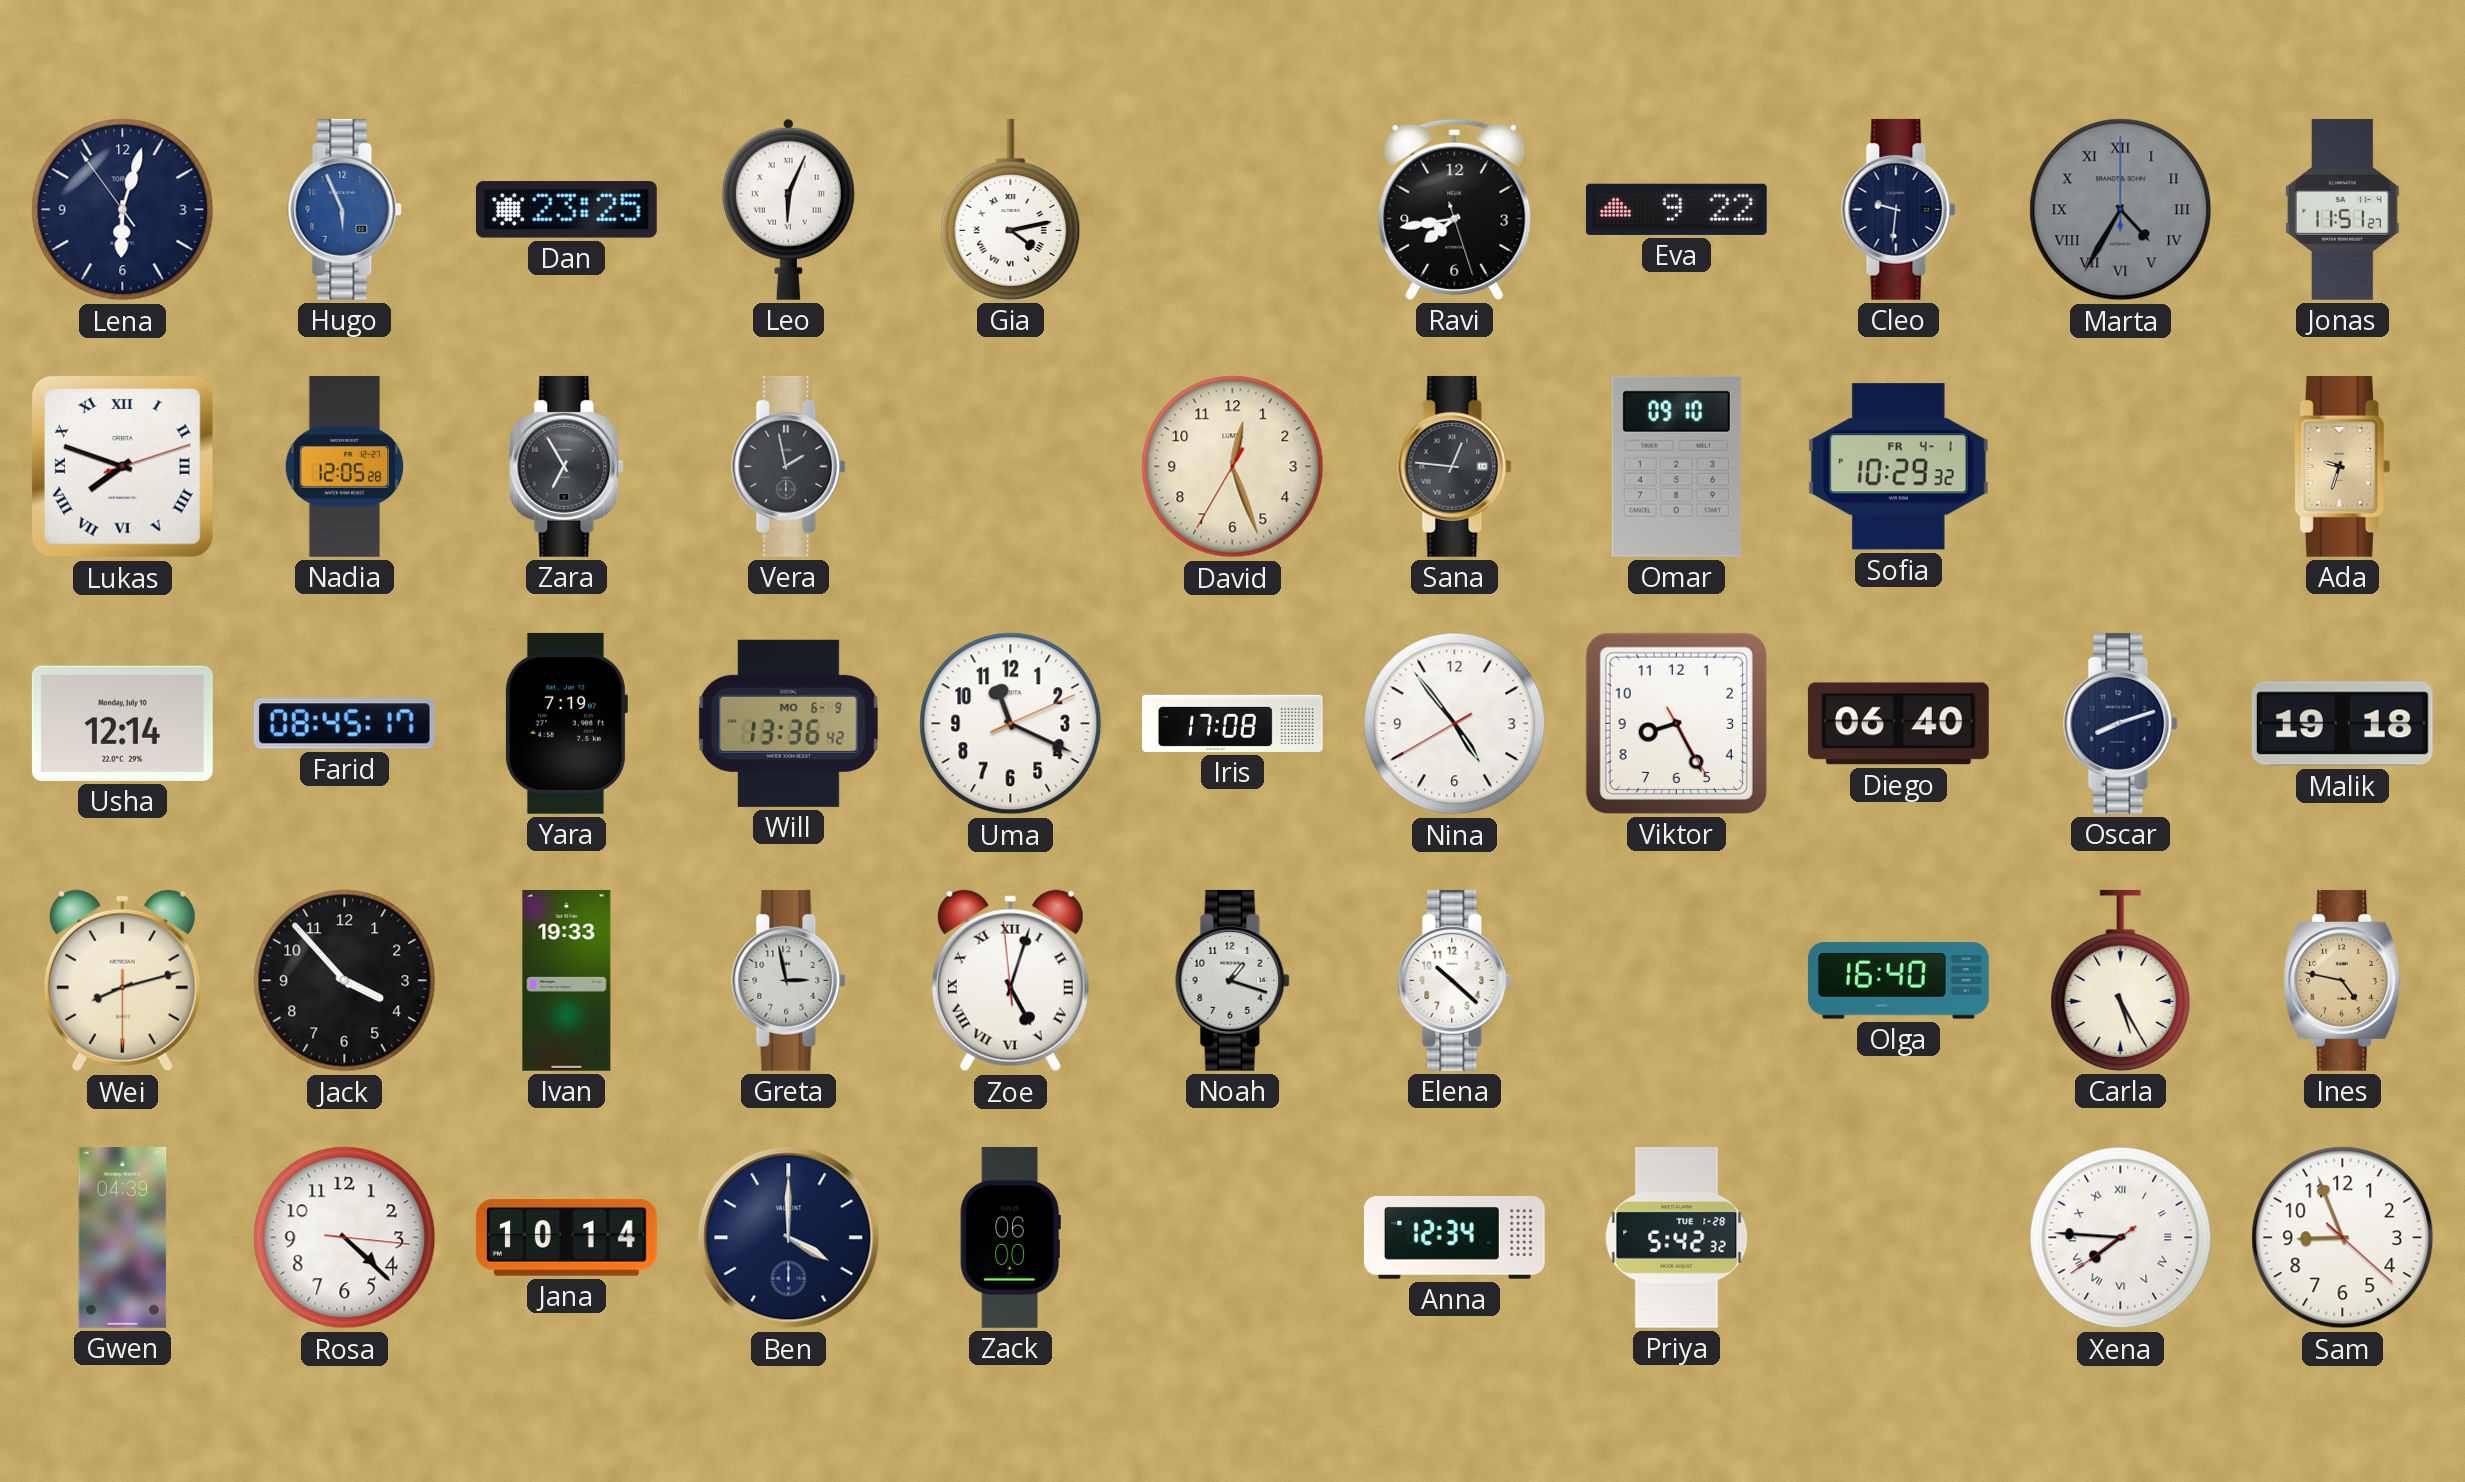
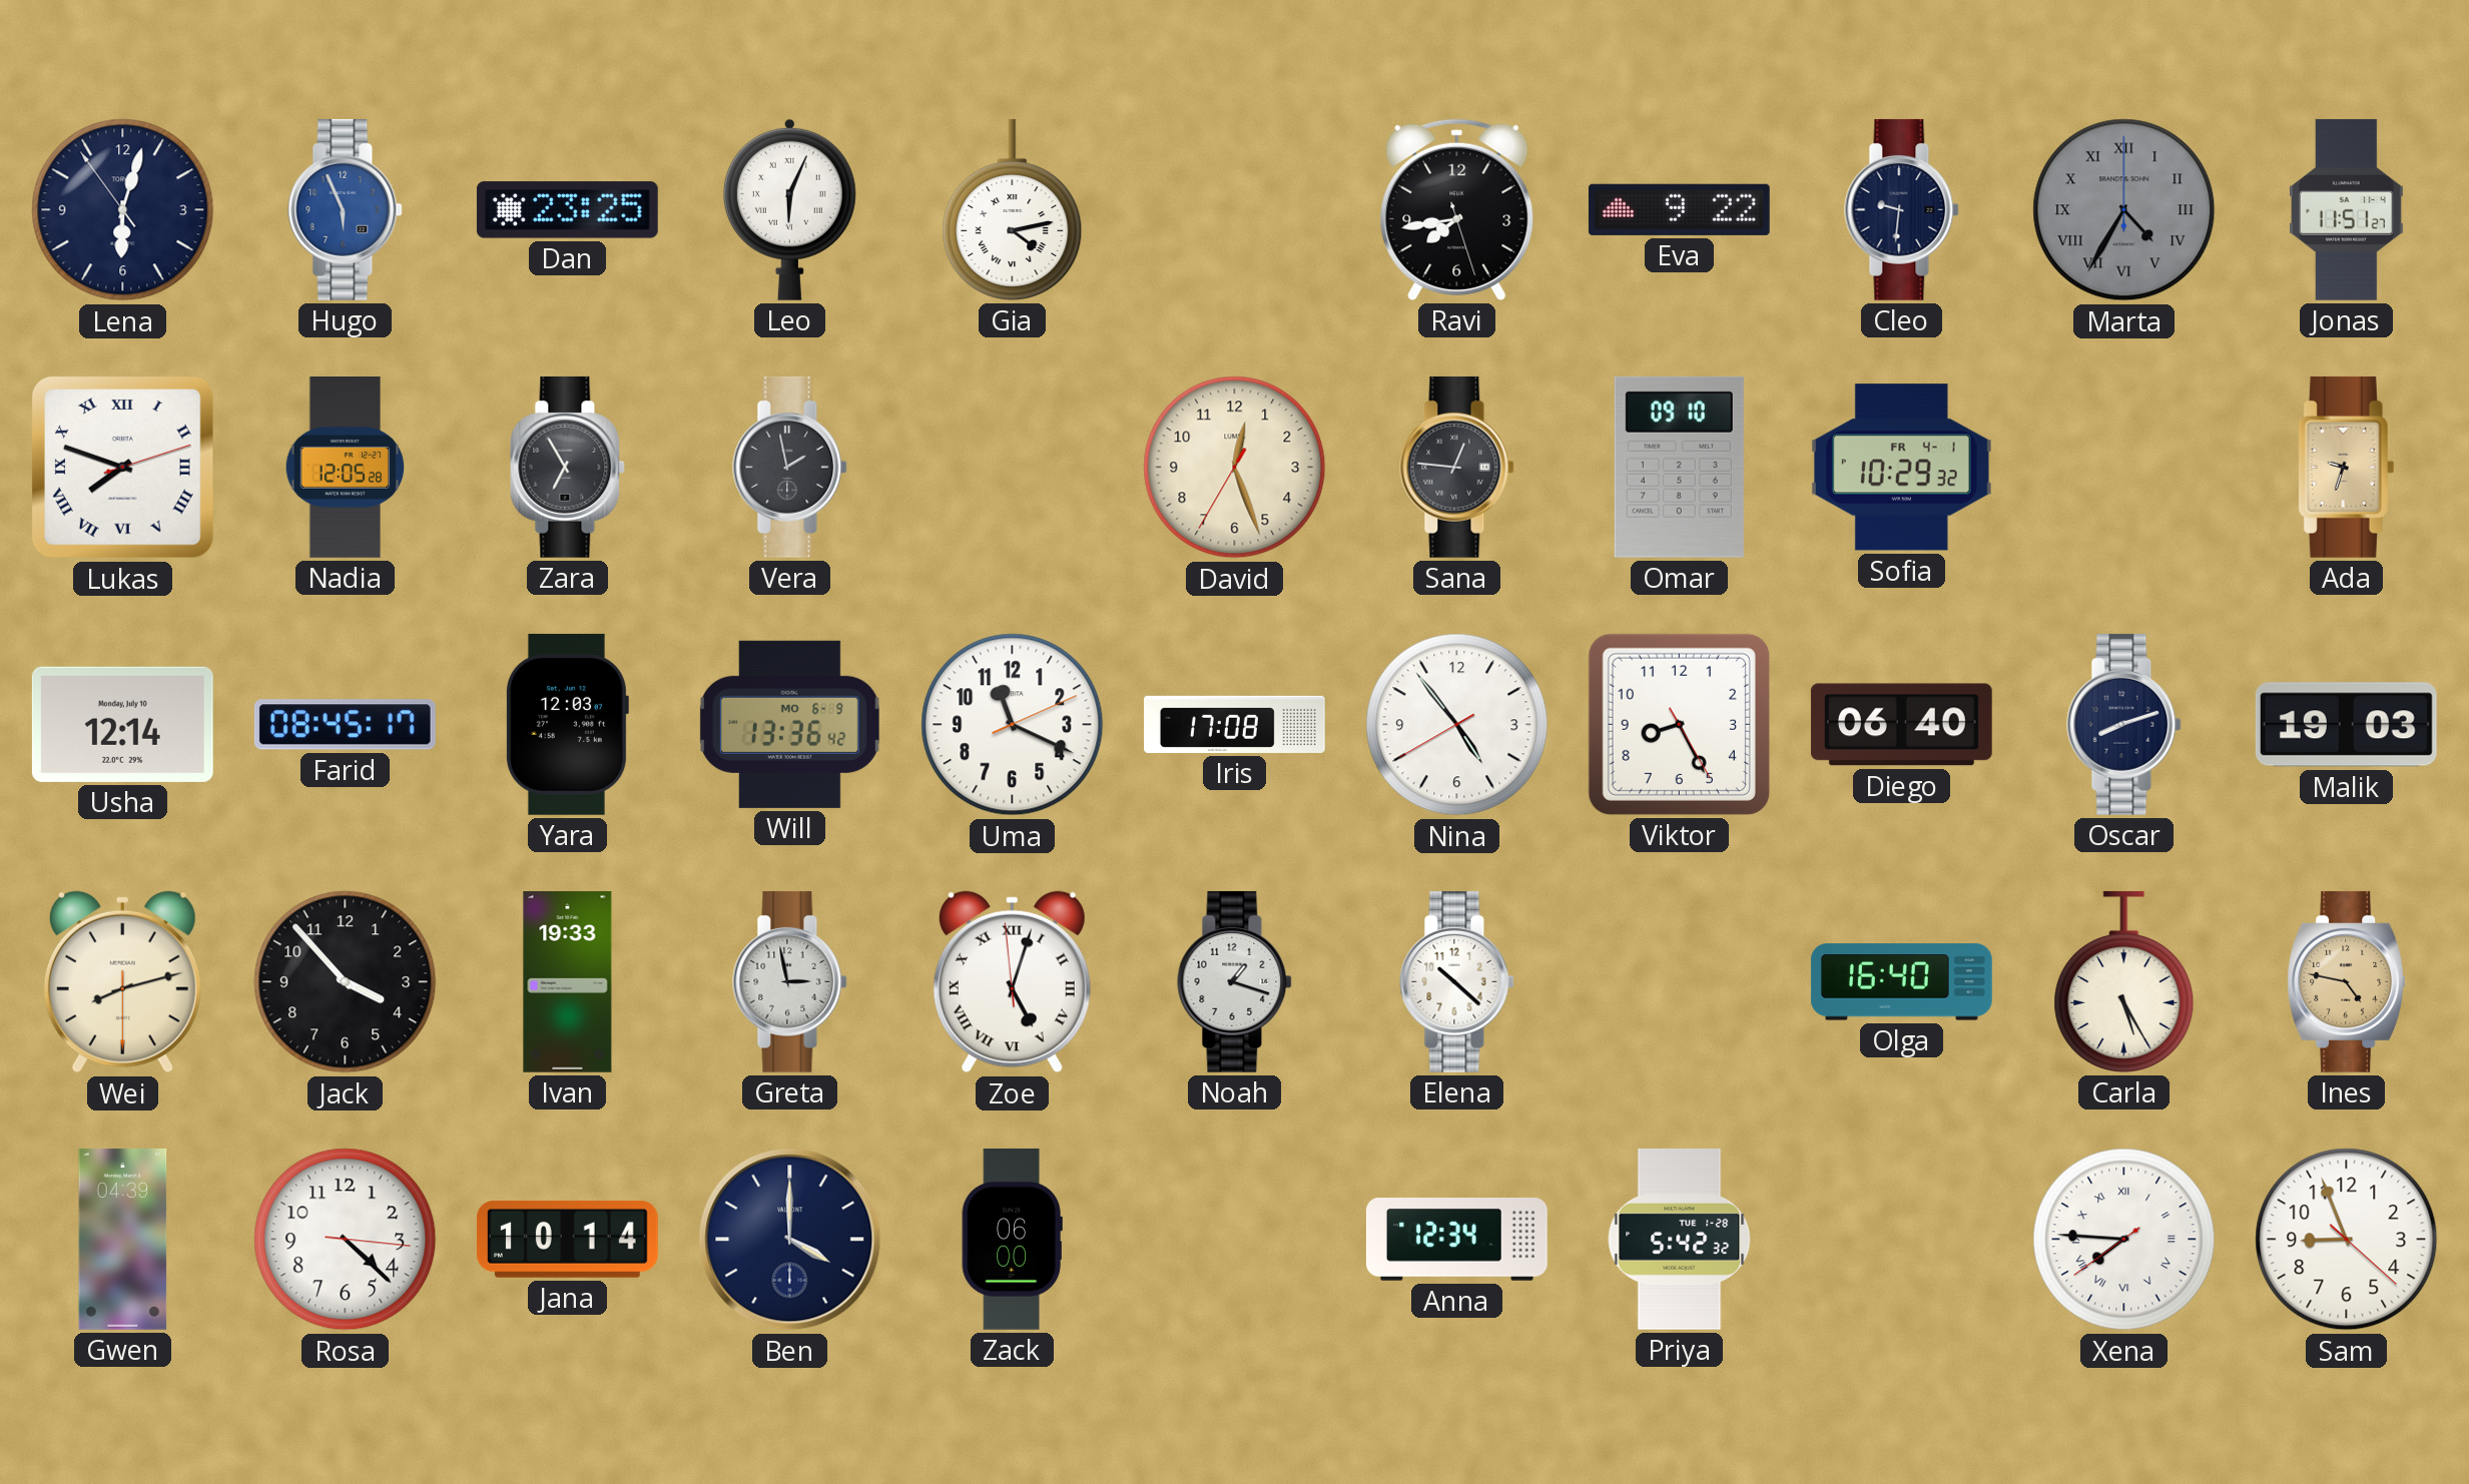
Yara: 7:19 -> 12:03
Malik: 19:18 -> 19:03
